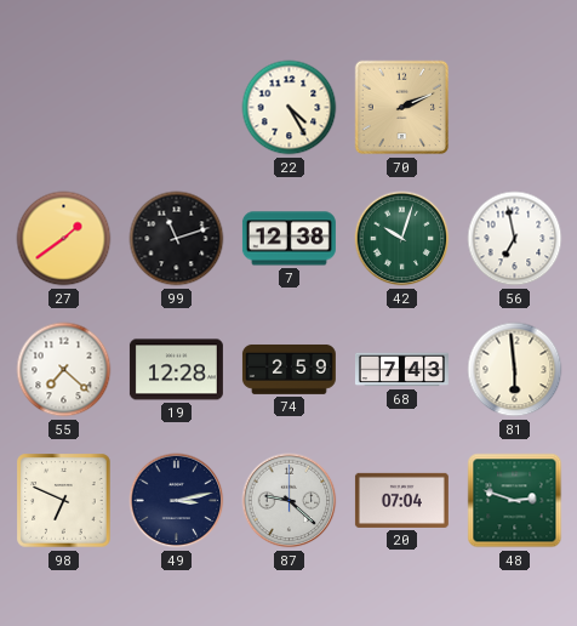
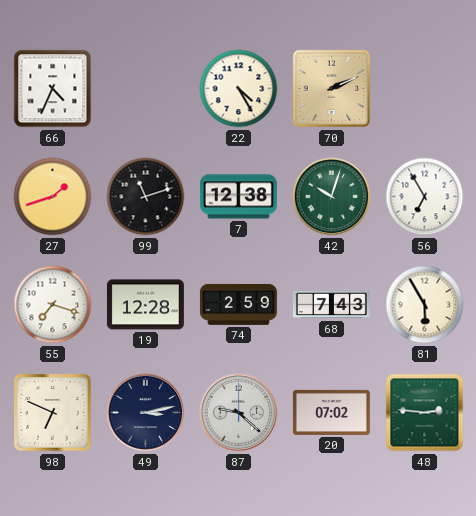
66: none -> 4:34
27: 1:39 -> 1:42
56: 6:58 -> 6:55
55: 7:22 -> 7:18
81: 5:59 -> 5:55
20: 07:04 -> 07:02
48: 2:48 -> 2:46
